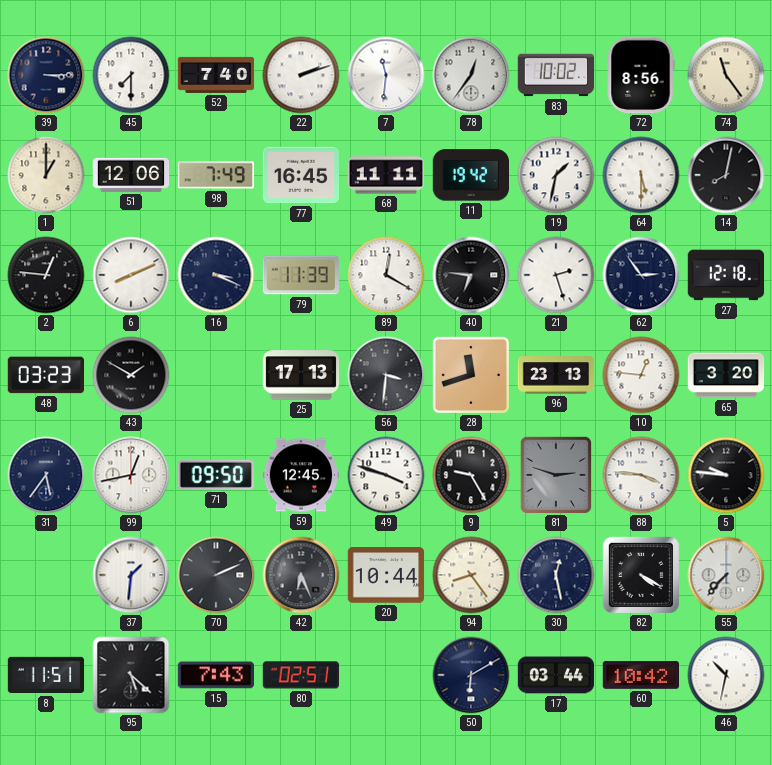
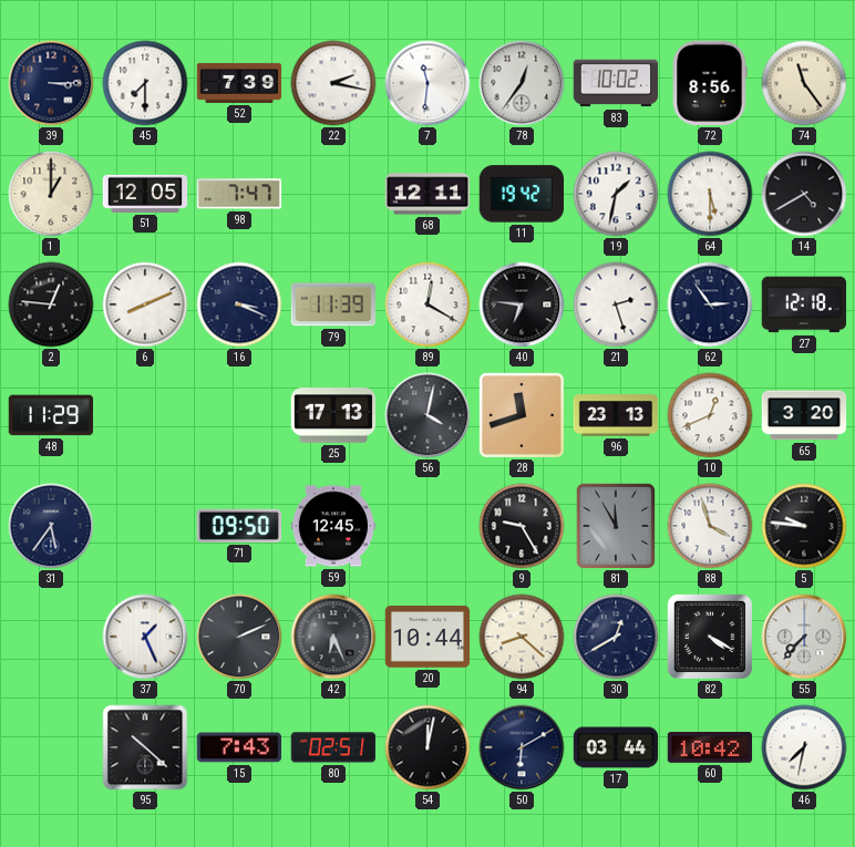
52: 7:40 -> 7:39
22: 2:12 -> 2:17
51: 12:06 -> 12:05
98: 7:49 -> 7:47
77: 16:45 -> none
68: 11:11 -> 12:11
14: 8:02 -> 4:40
48: 03:23 -> 11:29
43: 1:50 -> none
56: 3:31 -> 4:02
10: 12:46 -> 12:41
99: 12:43 -> none
49: 3:48 -> none
81: 2:48 -> 11:55
88: 3:46 -> 3:57
37: 1:31 -> 1:26
94: 8:24 -> 8:22
30: 12:28 -> 12:40
8: 11:51 -> none
95: 5:22 -> 10:22
54: none -> 12:02
46: 10:32 -> 7:32
